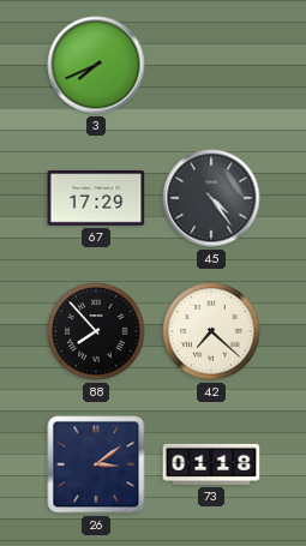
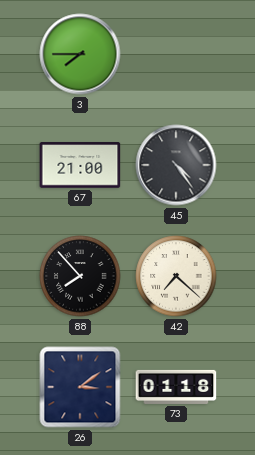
3: 7:41 -> 7:45
67: 17:29 -> 21:00
